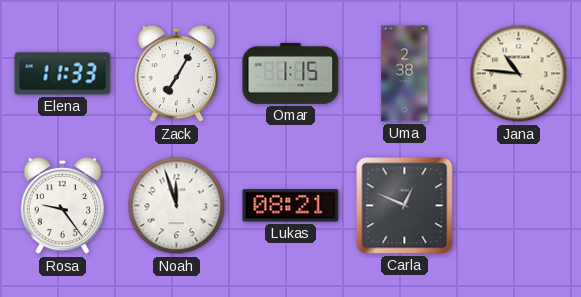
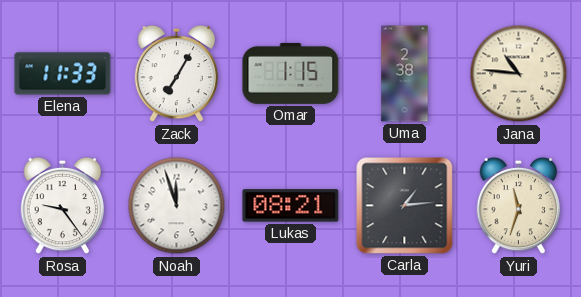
Carla: 12:49 -> 1:14
Yuri: none -> 11:33
